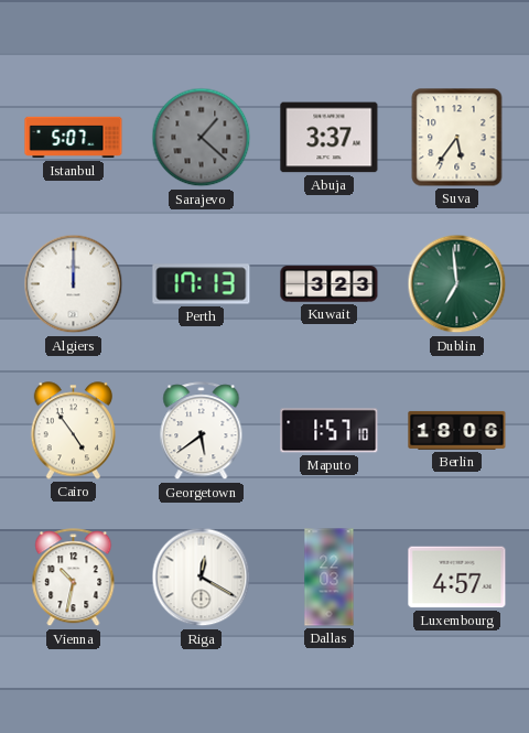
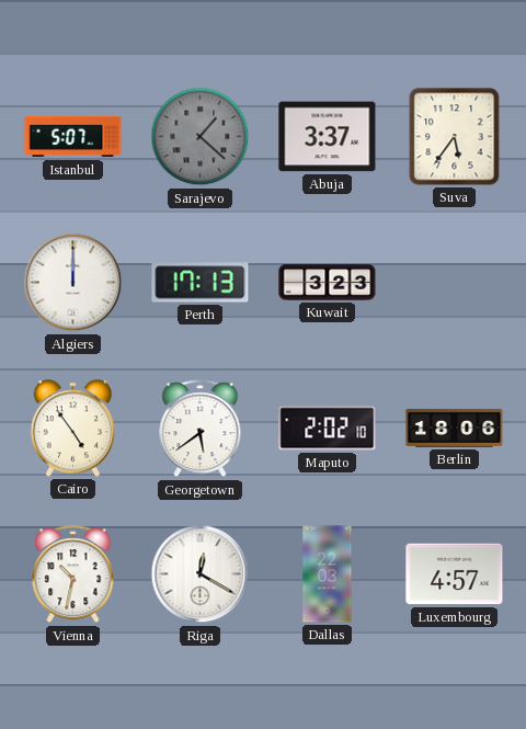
Dublin: 6:59 -> none
Maputo: 1:57 -> 2:02
